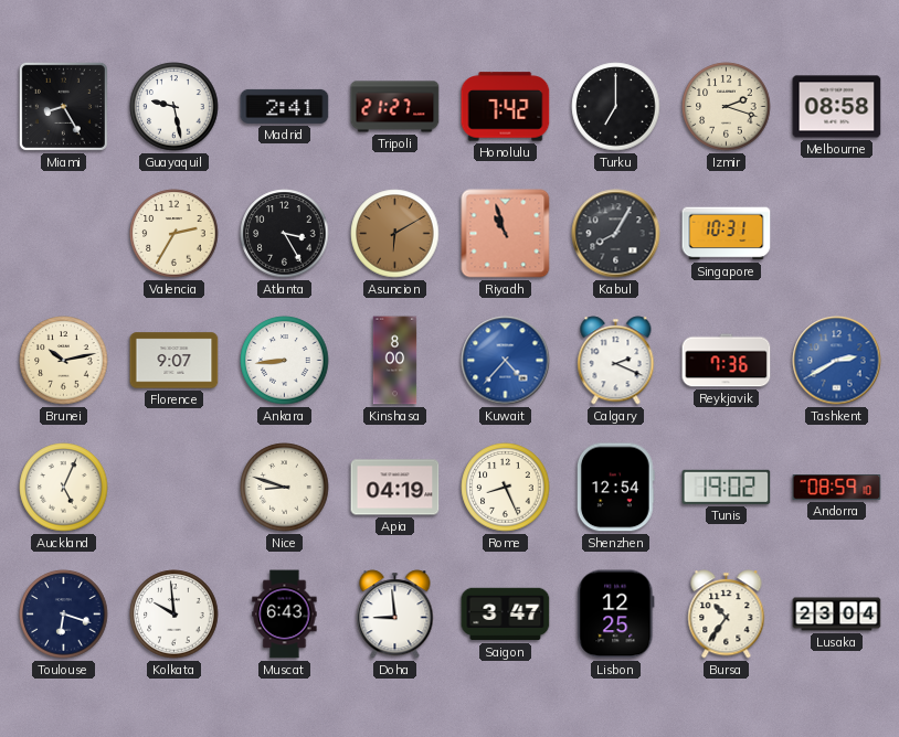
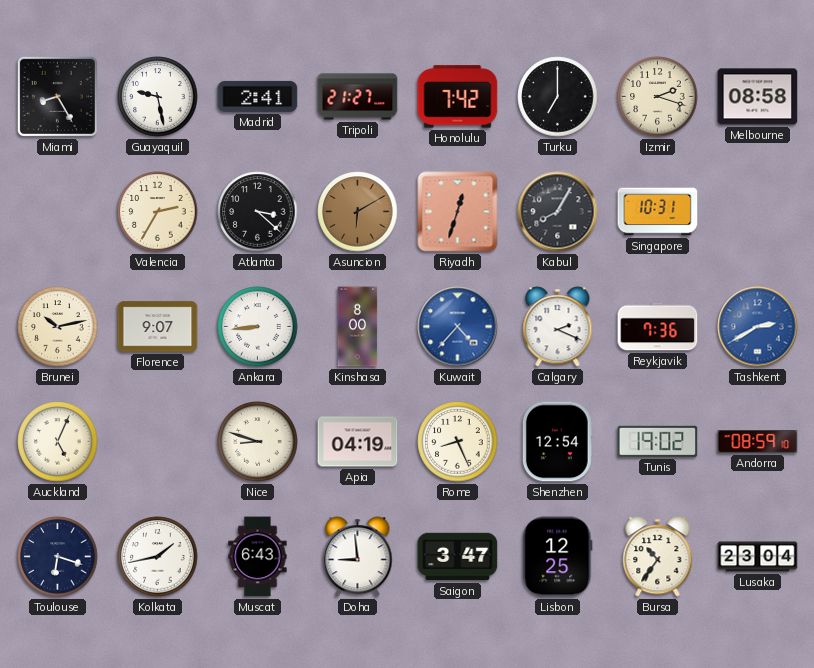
Atlanta: 3:25 -> 3:22
Riyadh: 10:57 -> 12:33
Kolkata: 9:59 -> 1:43
